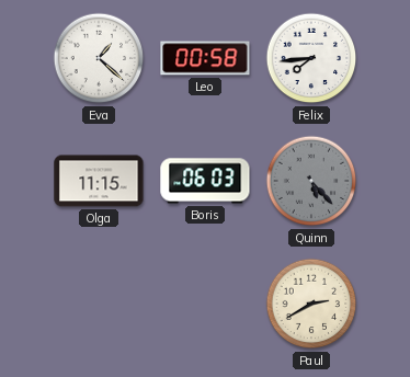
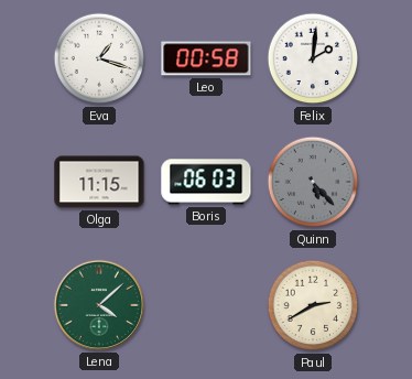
Eva: 1:22 -> 1:18
Felix: 7:44 -> 2:01
Lena: none -> 4:08
